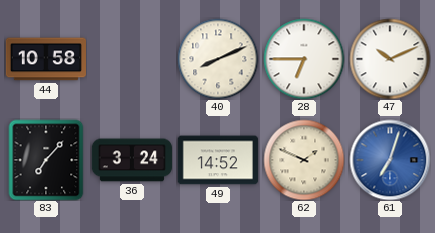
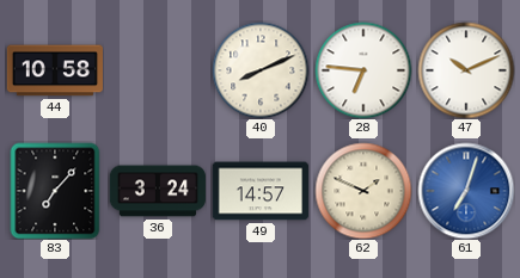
28: 6:45 -> 6:46
49: 14:52 -> 14:57
